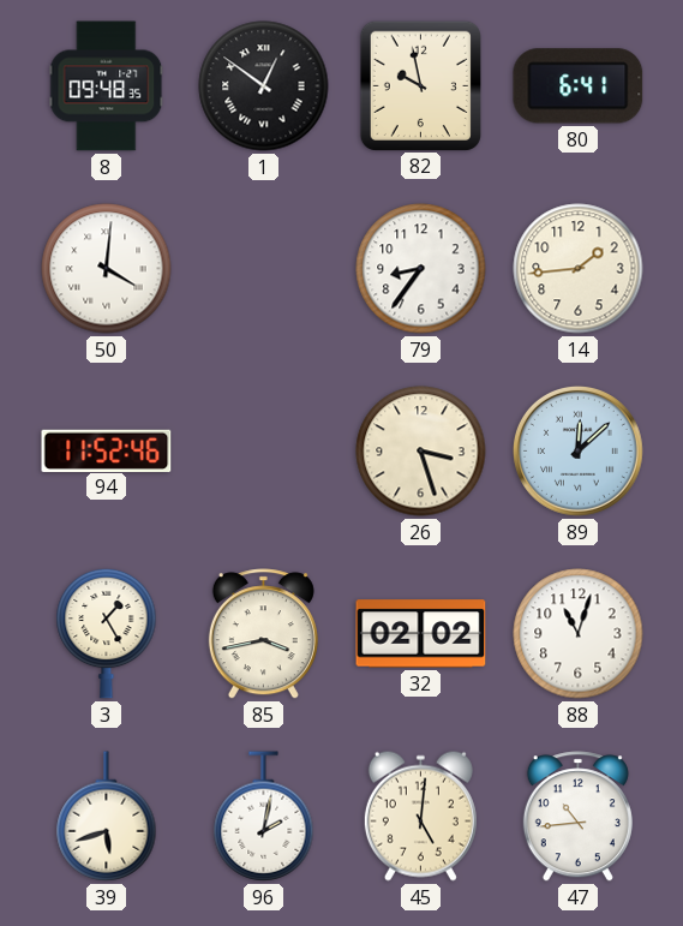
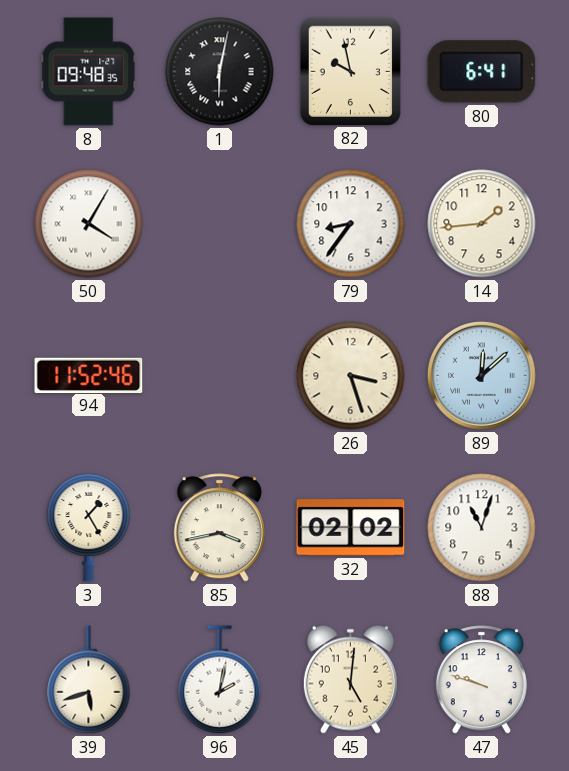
1: 12:51 -> 6:02
50: 4:01 -> 4:05
47: 10:44 -> 9:48
